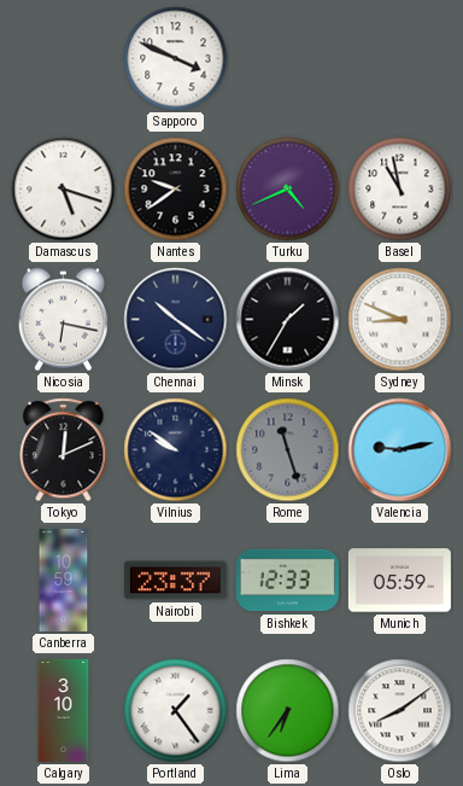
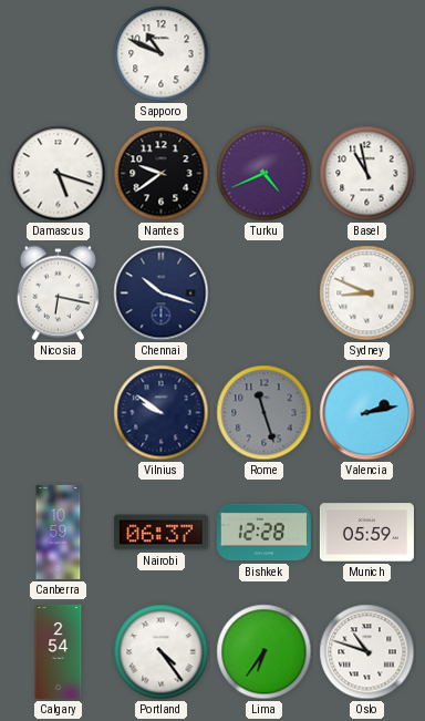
Sapporo: 3:49 -> 10:49
Chennai: 10:21 -> 10:18
Minsk: 1:35 -> none
Tokyo: 12:11 -> none
Valencia: 9:13 -> 2:13
Nairobi: 23:37 -> 06:37
Bishkek: 12:33 -> 12:28
Calgary: 3:10 -> 2:54
Portland: 1:24 -> 4:24
Oslo: 8:09 -> 10:48
